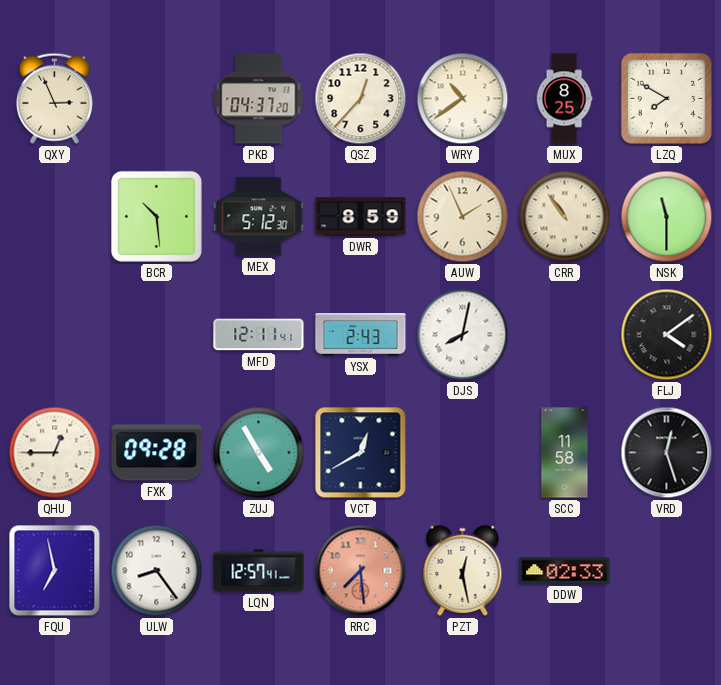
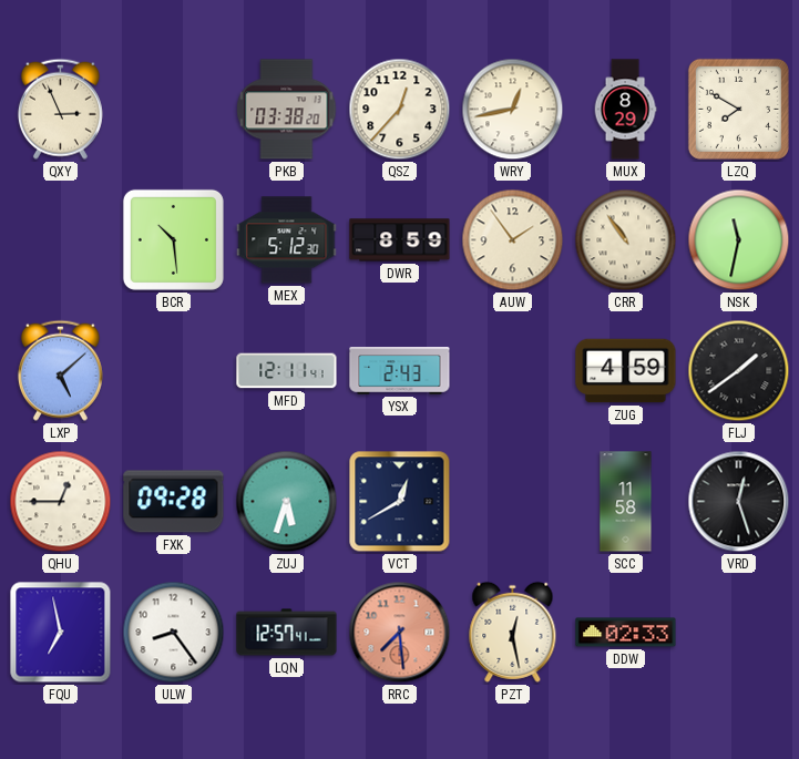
PKB: 04:37 -> 03:38
WRY: 10:39 -> 12:43
MUX: 8:25 -> 8:29
AUW: 1:56 -> 1:54
NSK: 11:30 -> 11:32
LXP: none -> 5:08
DJS: 8:02 -> none
ZUG: none -> 4:59
FLJ: 4:09 -> 1:39
ZUJ: 4:55 -> 5:33
